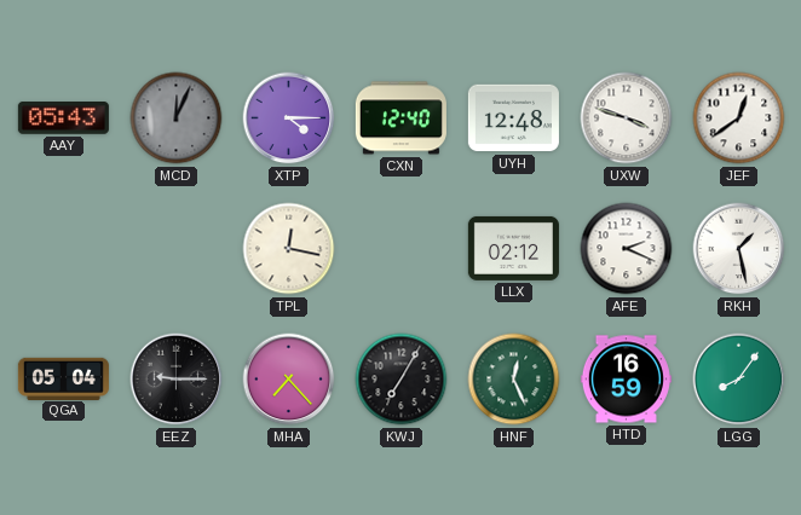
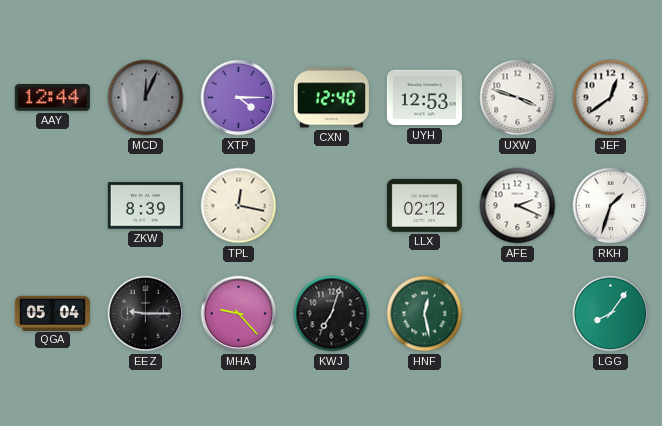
AAY: 05:43 -> 12:44
UYH: 12:48 -> 12:53
ZKW: none -> 8:39
RKH: 1:28 -> 1:33
MHA: 7:23 -> 9:23
KWJ: 7:05 -> 7:03
HNF: 12:26 -> 12:28
HTD: 16:59 -> none
